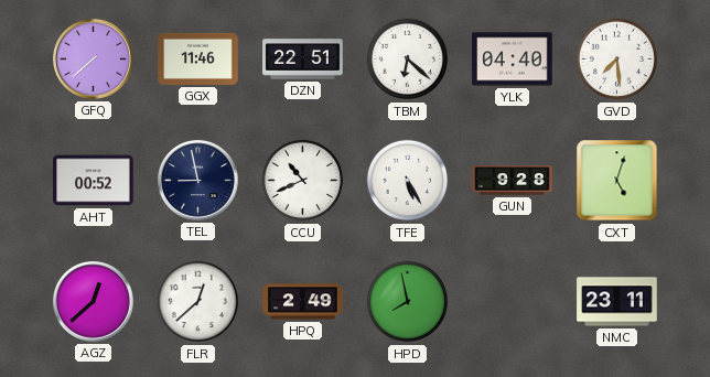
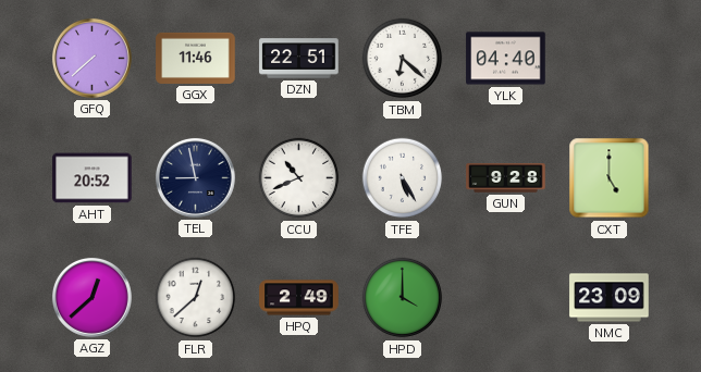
GVD: 7:29 -> none
AHT: 00:52 -> 20:52
CXT: 5:03 -> 5:00
HPD: 7:58 -> 4:00
NMC: 23:11 -> 23:09
